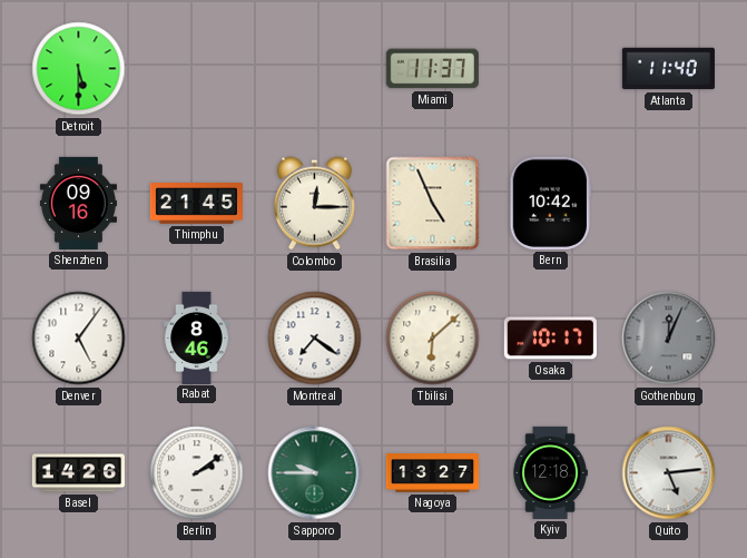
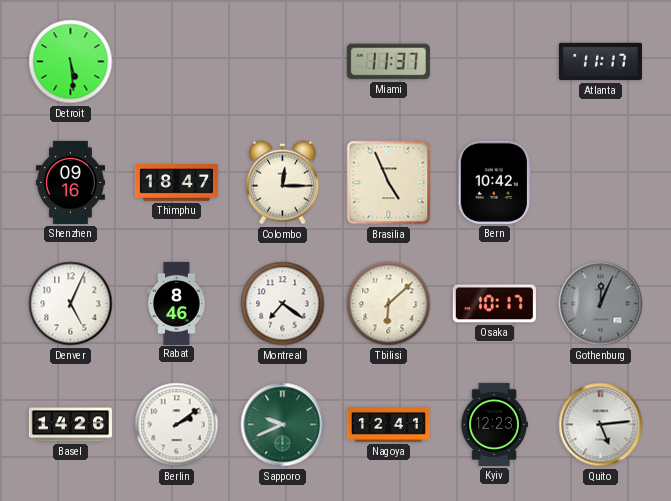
Detroit: 5:30 -> 5:29
Atlanta: 11:40 -> 11:17
Thimphu: 21:45 -> 18:47
Denver: 5:06 -> 5:04
Sapporo: 9:45 -> 9:41
Nagoya: 13:27 -> 12:41
Kyiv: 12:18 -> 12:23
